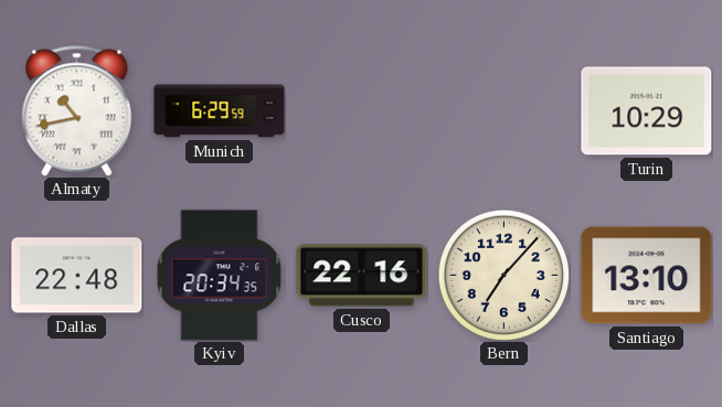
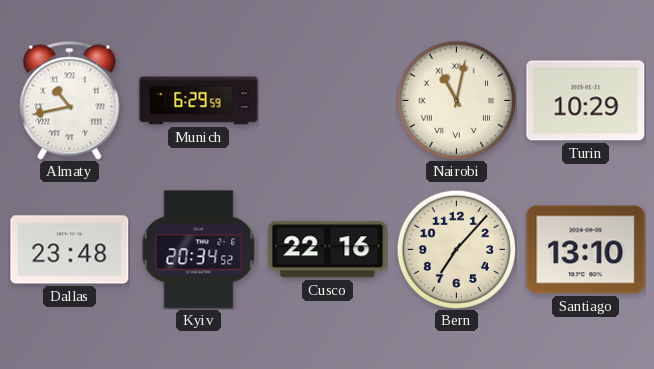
Nairobi: none -> 11:02
Dallas: 22:48 -> 23:48
Kyiv: 20:34:35 -> 20:34:52
